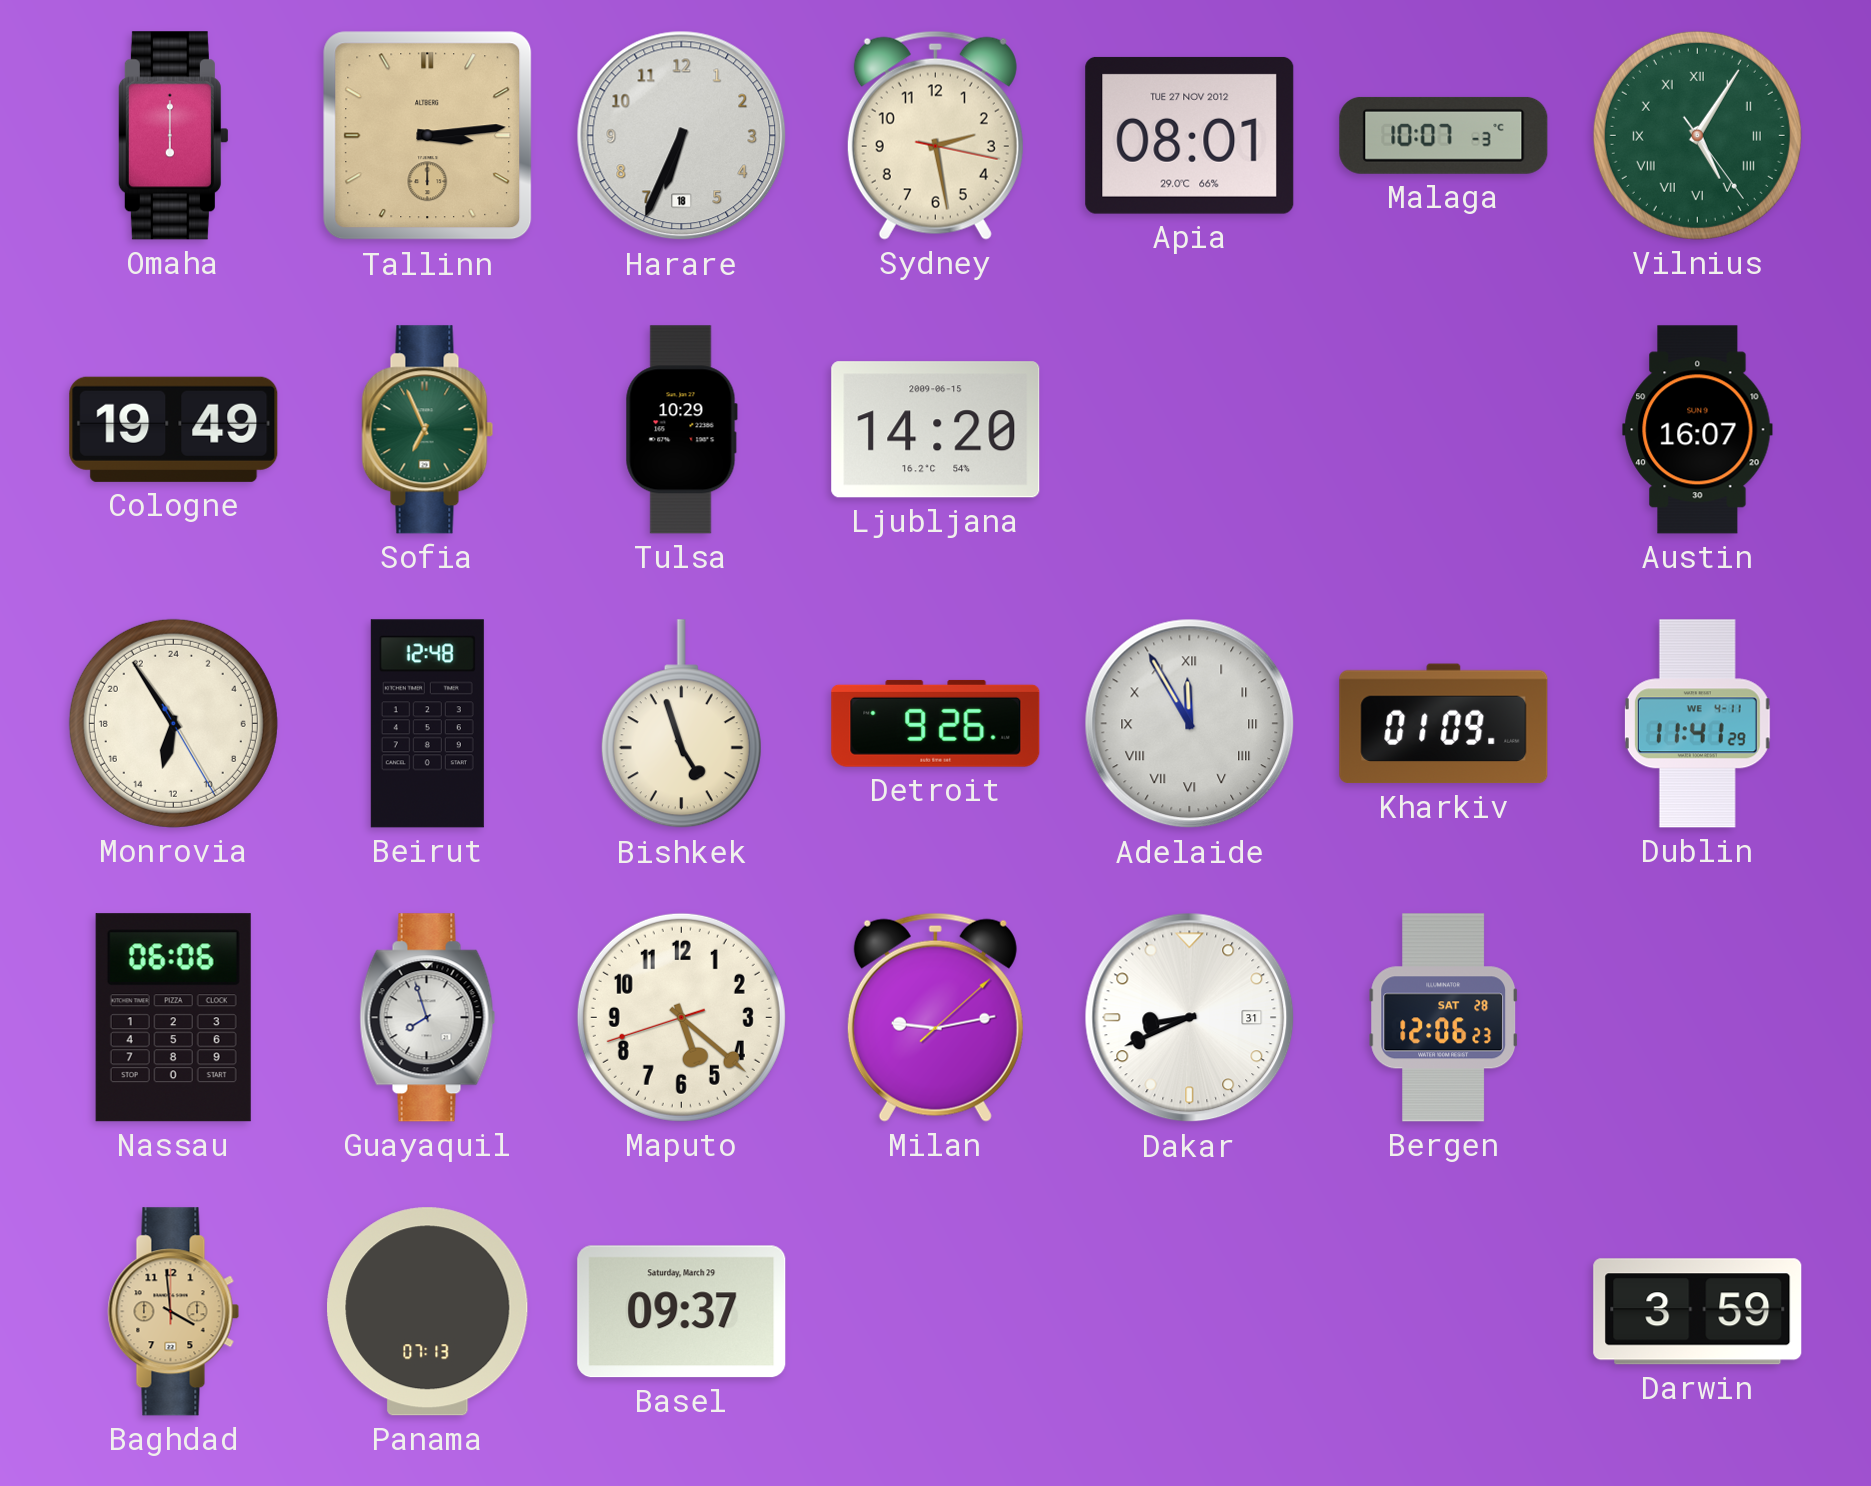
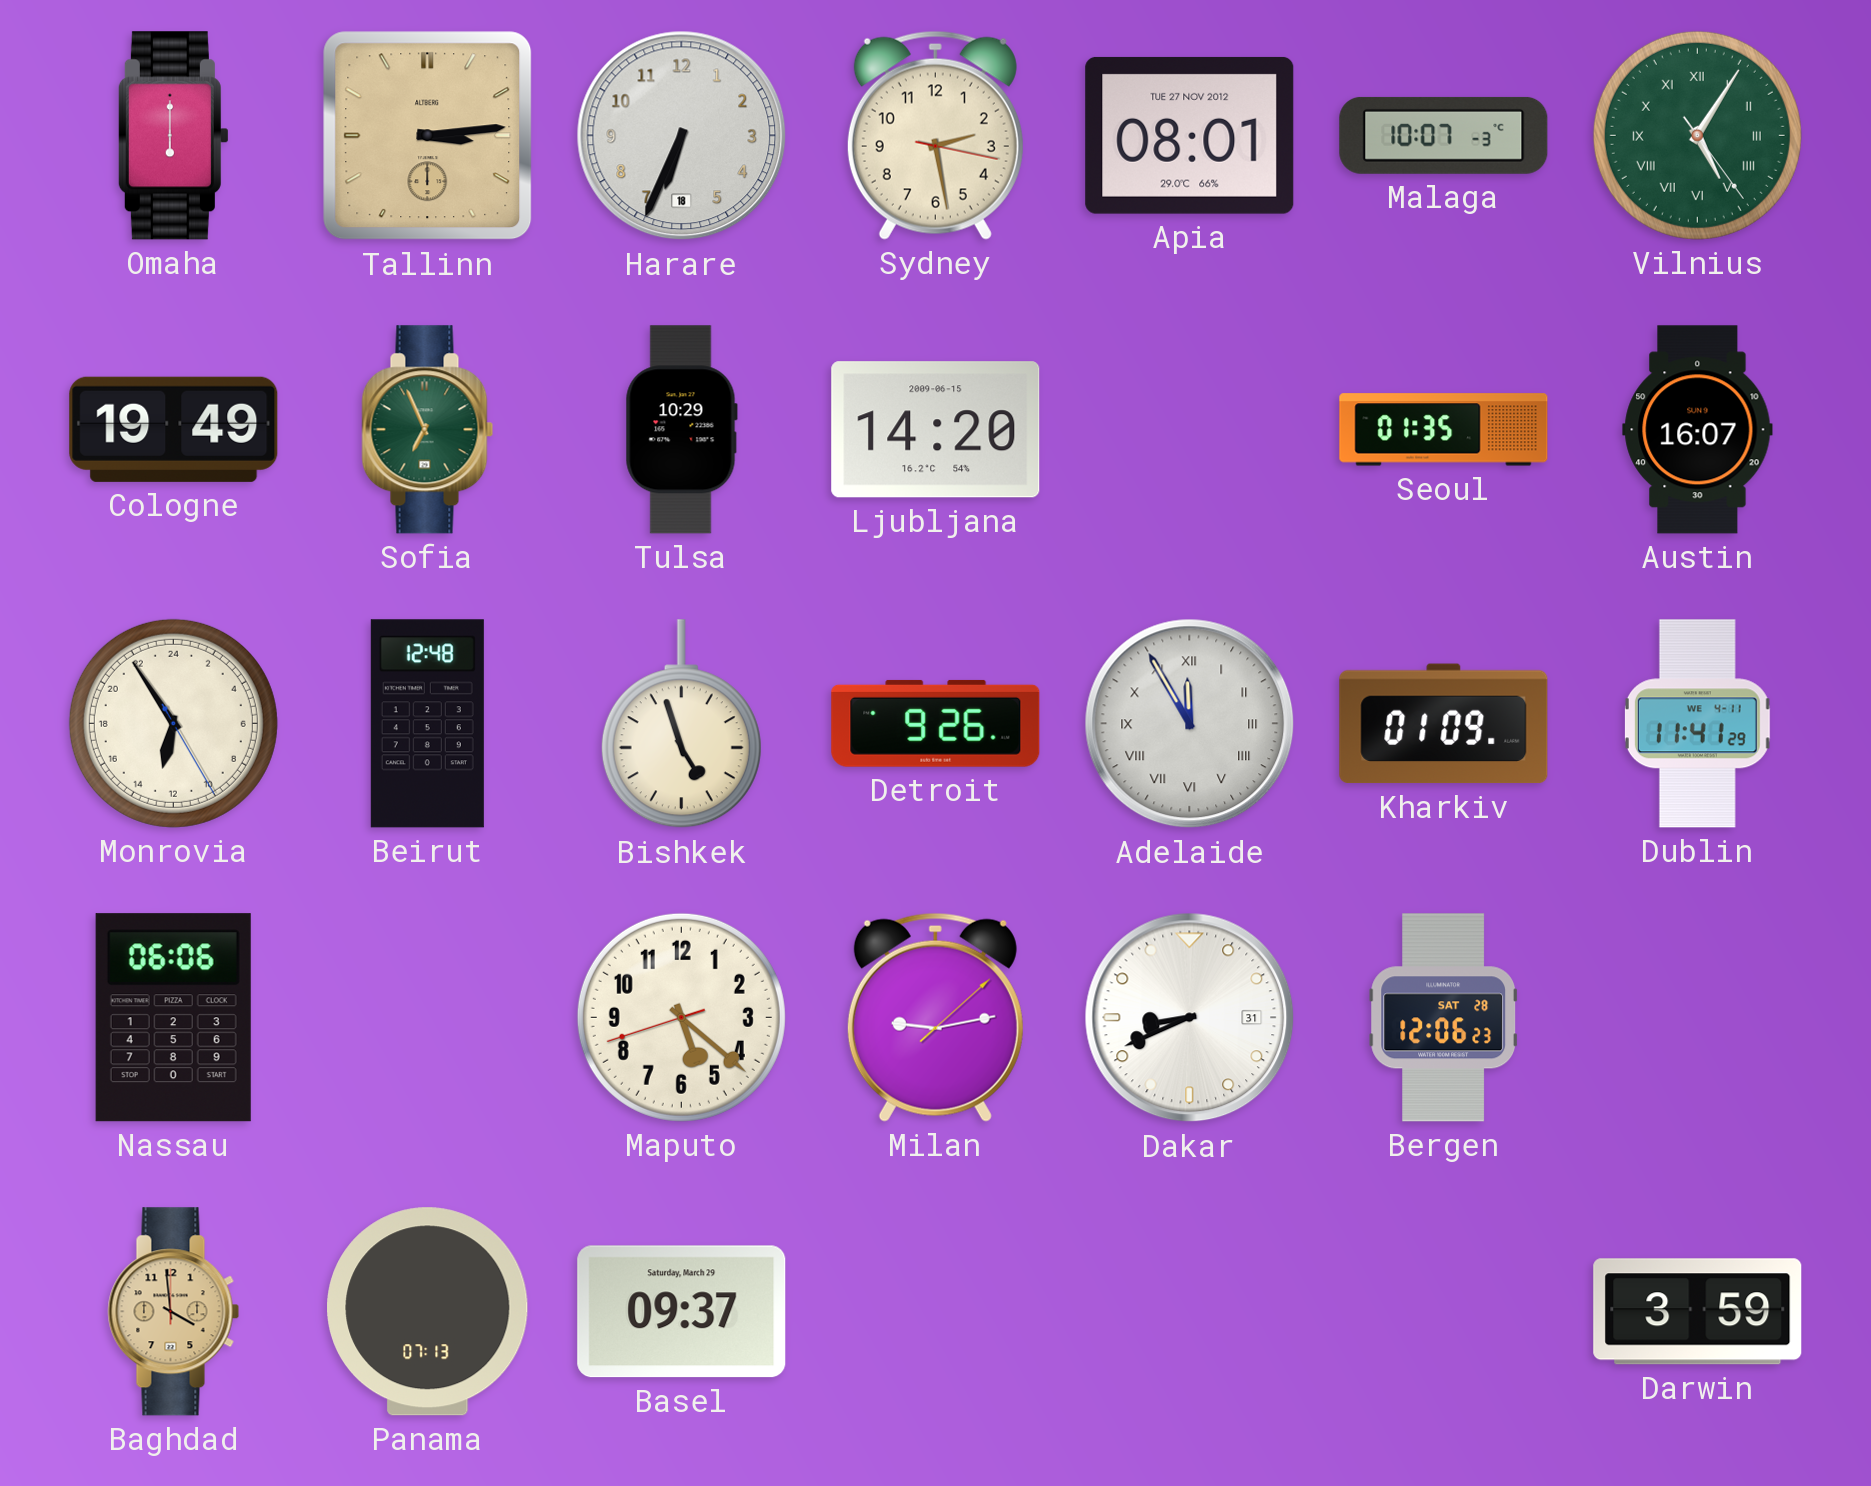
Seoul: none -> 01:35
Guayaquil: 7:57 -> none
